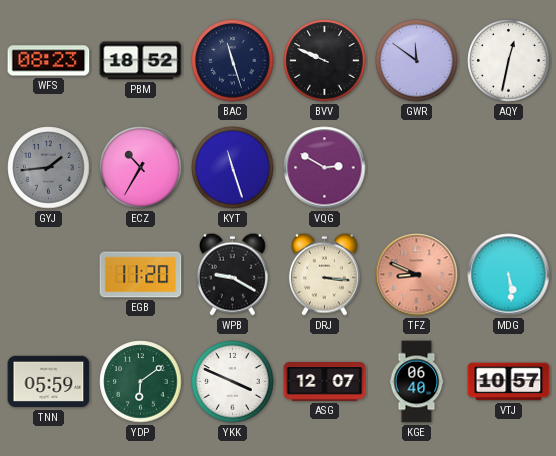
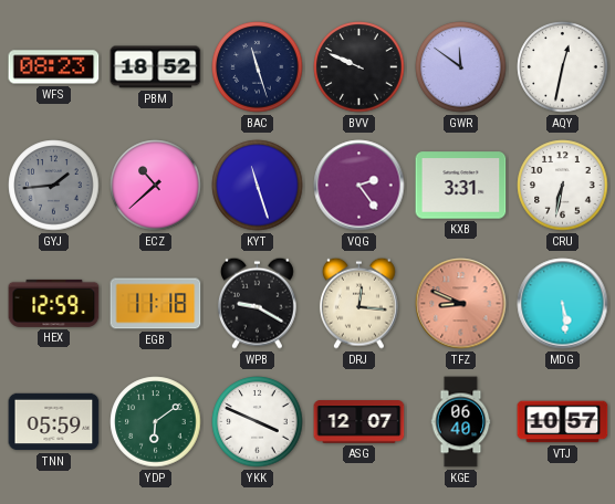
ECZ: 10:35 -> 10:38
VQG: 2:50 -> 2:24
KXB: none -> 3:31
CRU: none -> 6:32
HEX: none -> 12:59
EGB: 11:20 -> 11:18
DRJ: 3:16 -> 12:16
